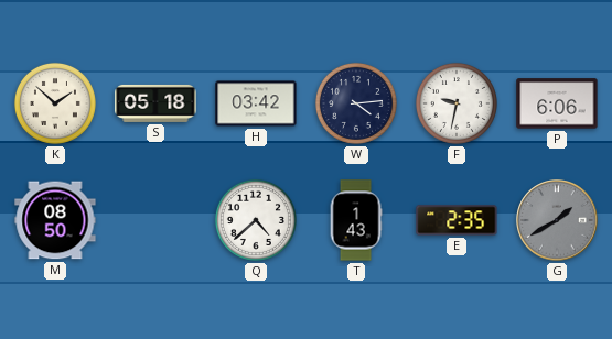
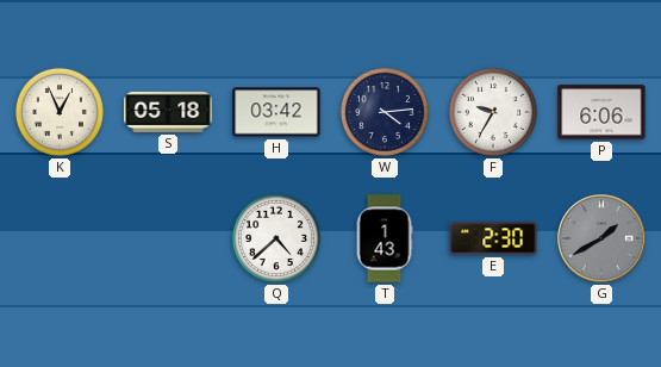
K: 1:52 -> 12:56
F: 9:32 -> 9:35
M: 08:50 -> none
E: 2:35 -> 2:30
